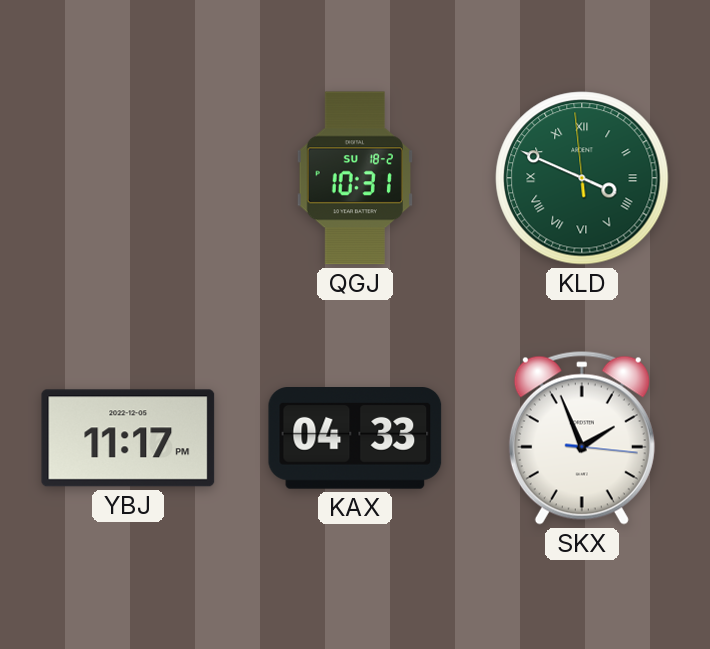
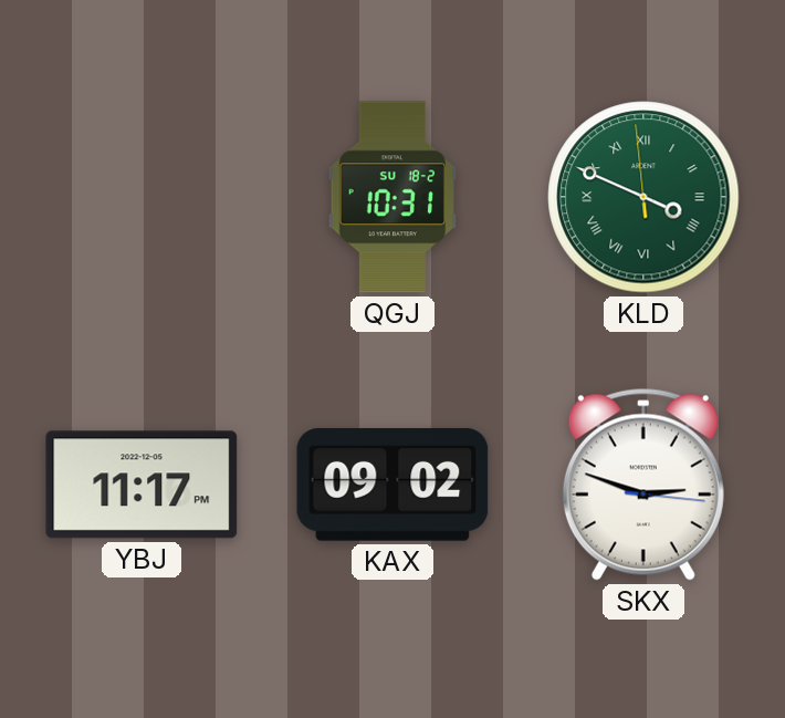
KAX: 04:33 -> 09:02
SKX: 1:56 -> 2:48
